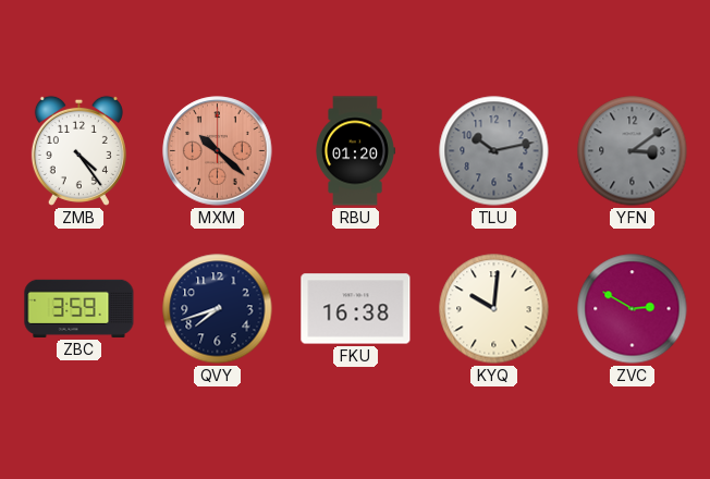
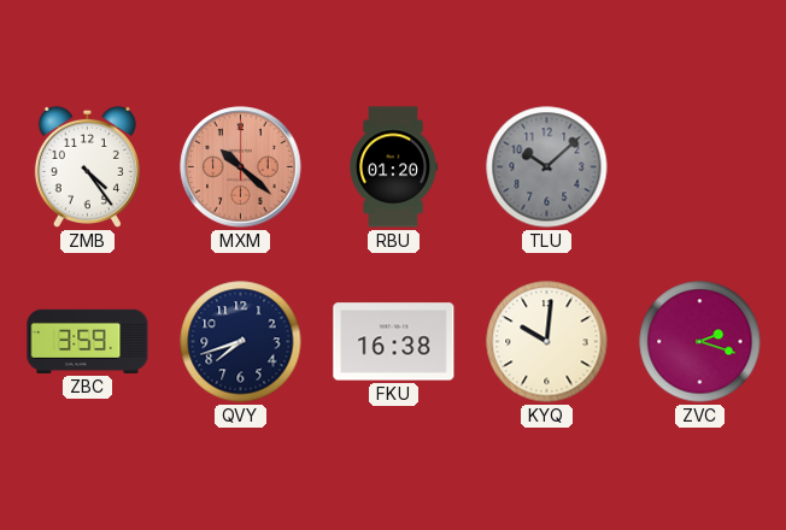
TLU: 10:13 -> 10:08
YFN: 3:09 -> none
ZVC: 2:50 -> 2:18
